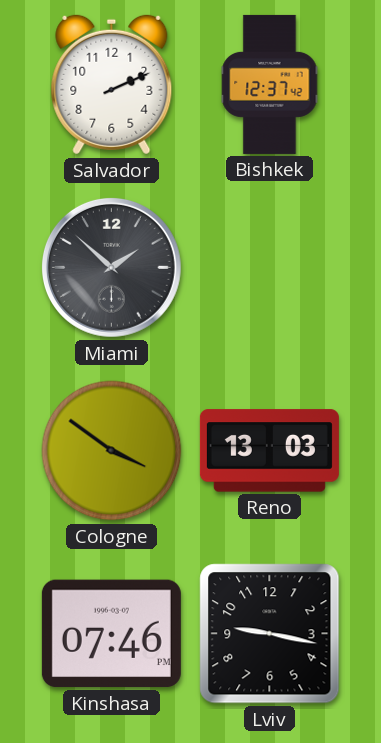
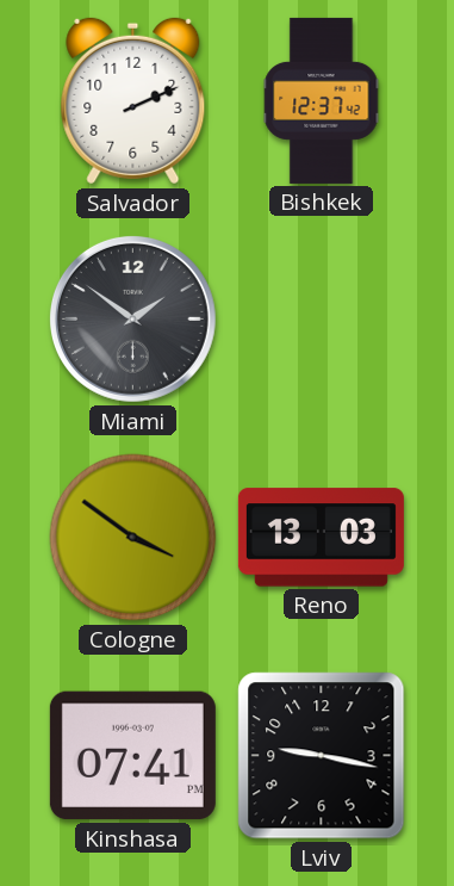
Miami: 1:52 -> 1:51
Kinshasa: 07:46 -> 07:41
